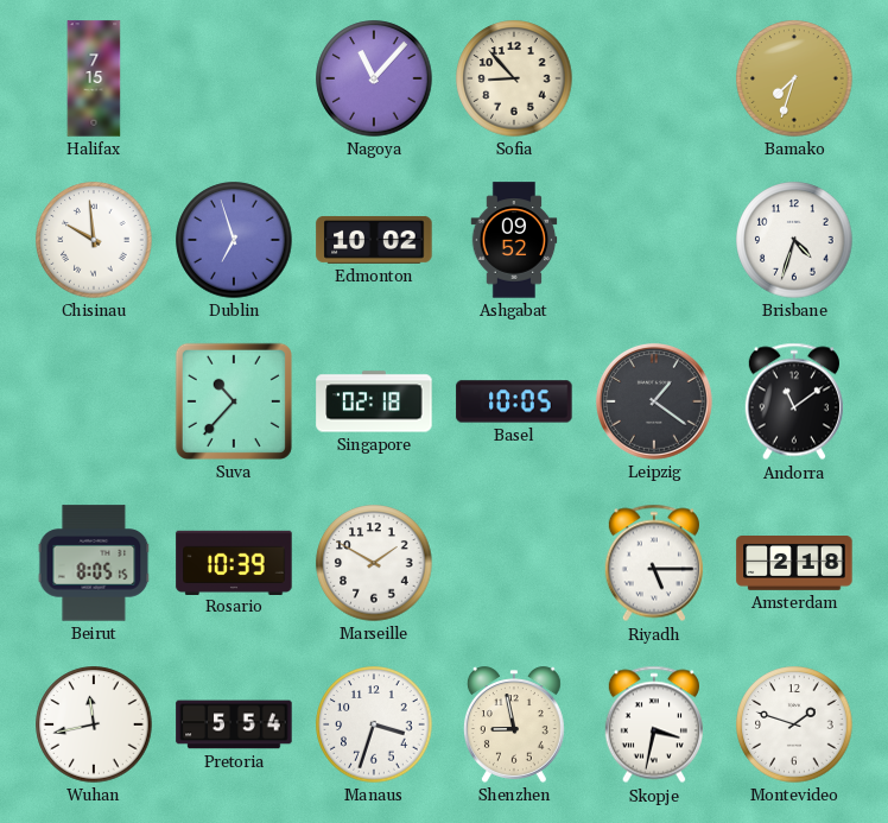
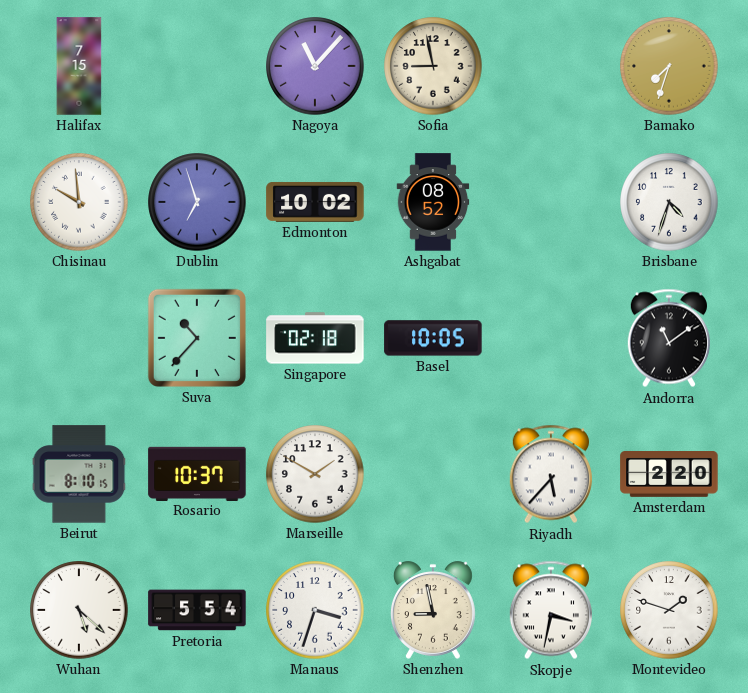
Sofia: 8:53 -> 8:58
Ashgabat: 09:52 -> 08:52
Leipzig: 1:21 -> none
Beirut: 8:05 -> 8:10
Rosario: 10:39 -> 10:37
Riyadh: 5:15 -> 5:37
Amsterdam: 2:18 -> 2:20
Wuhan: 11:43 -> 5:22
